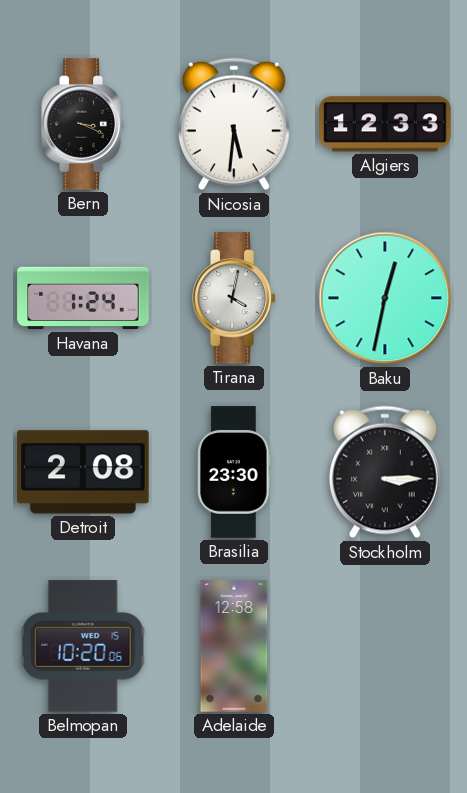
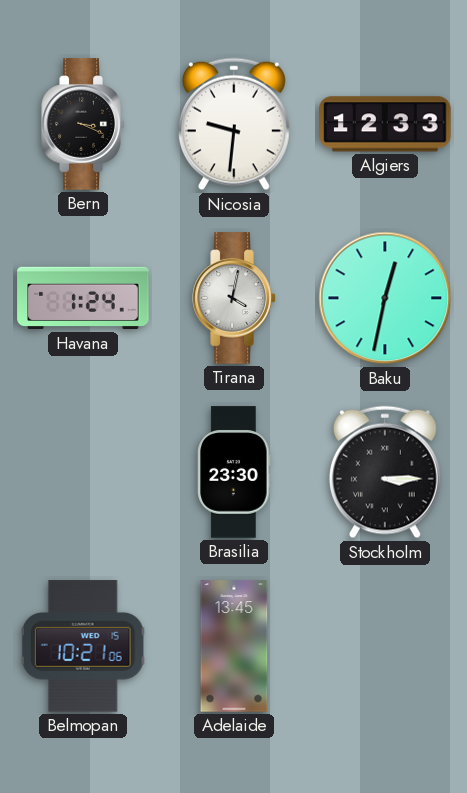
Nicosia: 5:31 -> 9:31
Detroit: 2:08 -> none
Belmopan: 10:20 -> 10:21
Adelaide: 12:58 -> 13:45
